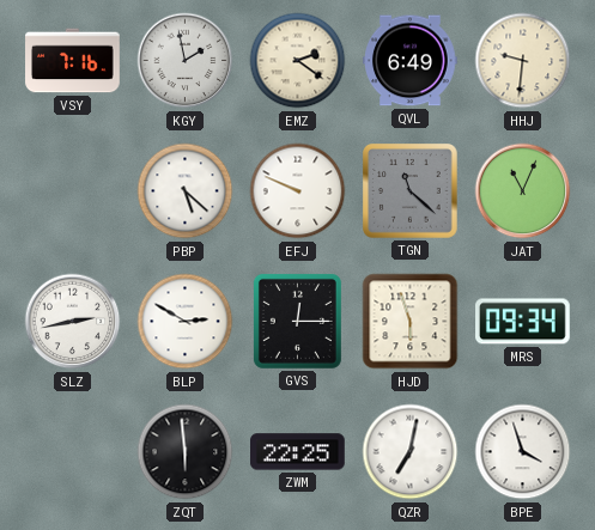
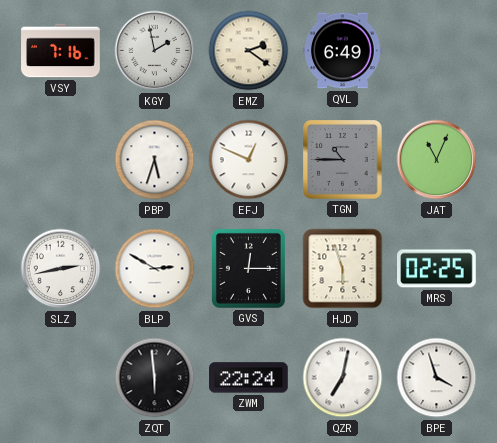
HHJ: 9:31 -> none
PBP: 5:22 -> 5:33
EFJ: 9:49 -> 12:49
TGN: 11:22 -> 10:45
MRS: 09:34 -> 02:25
ZWM: 22:25 -> 22:24
